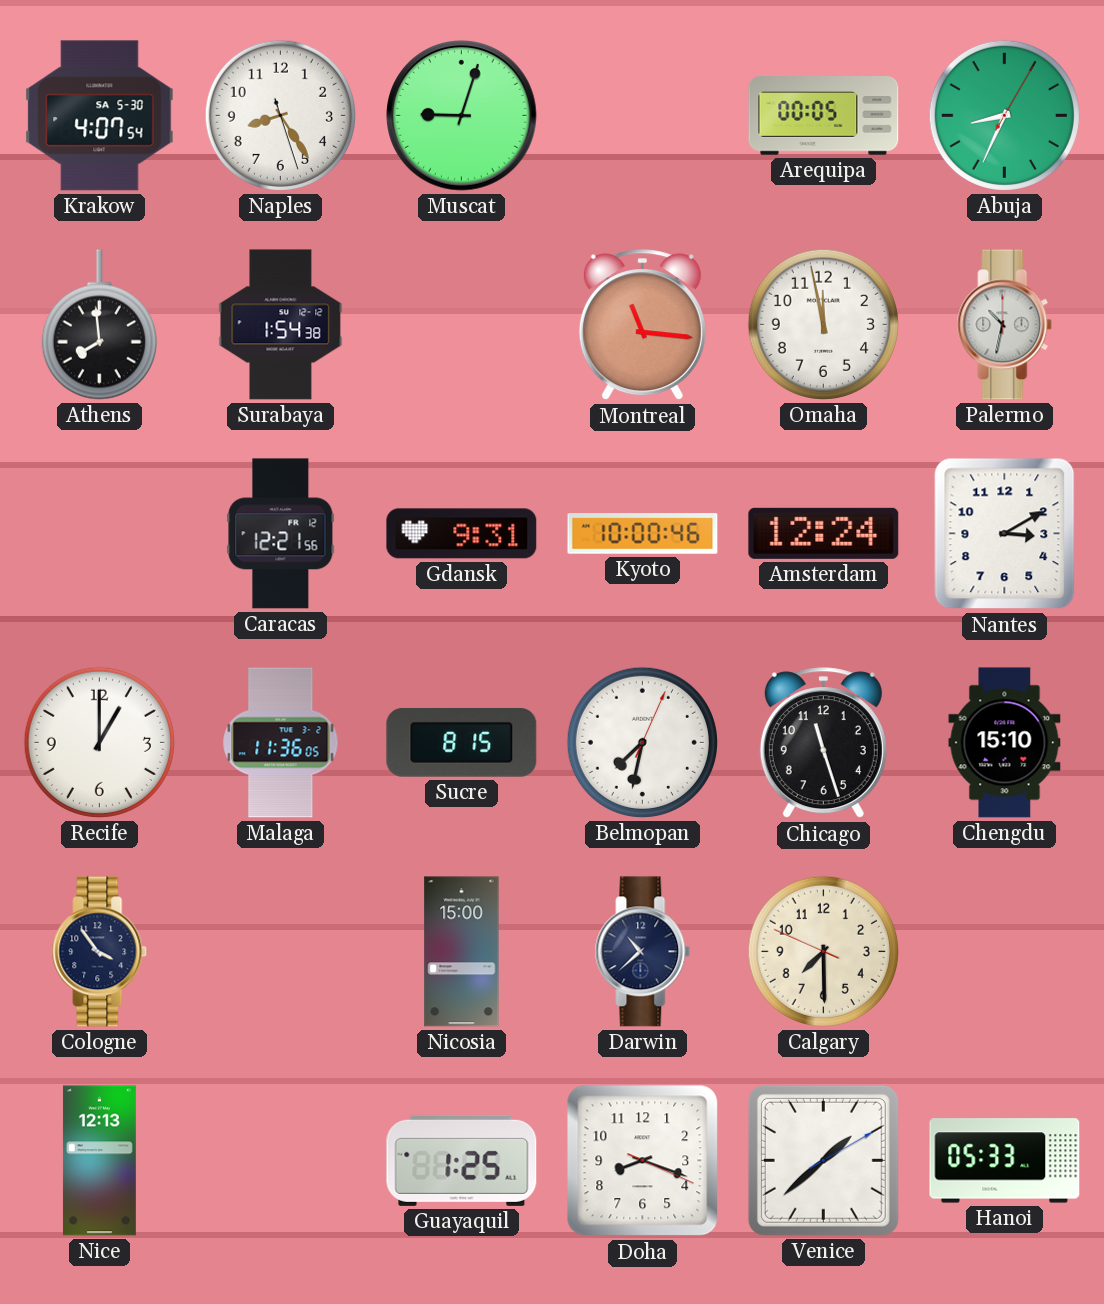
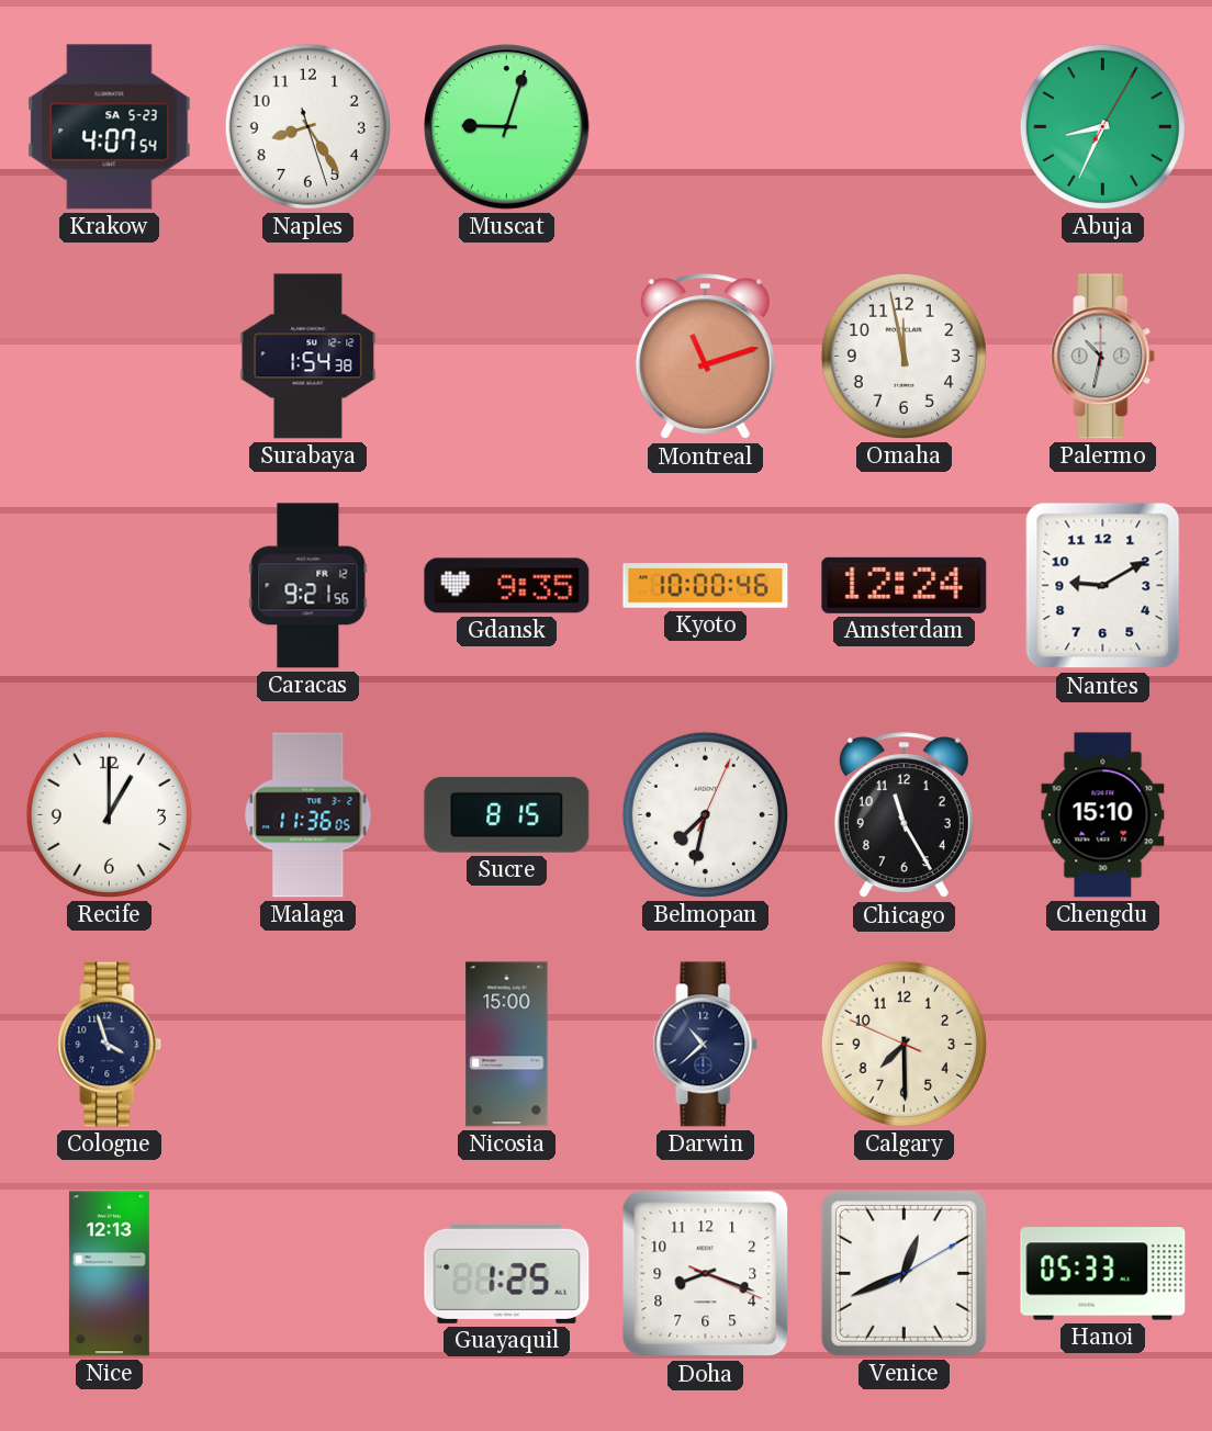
Krakow date: SA 5-30 -> SA 5-23
Arequipa: 00:05 -> none
Athens: 7:59 -> none
Montreal: 11:16 -> 11:12
Caracas: 12:21 -> 9:21
Gdansk: 9:31 -> 9:35
Nantes: 3:10 -> 9:10
Chicago: 11:27 -> 11:25
Cologne: 3:54 -> 3:57
Venice: 1:38 -> 12:41
